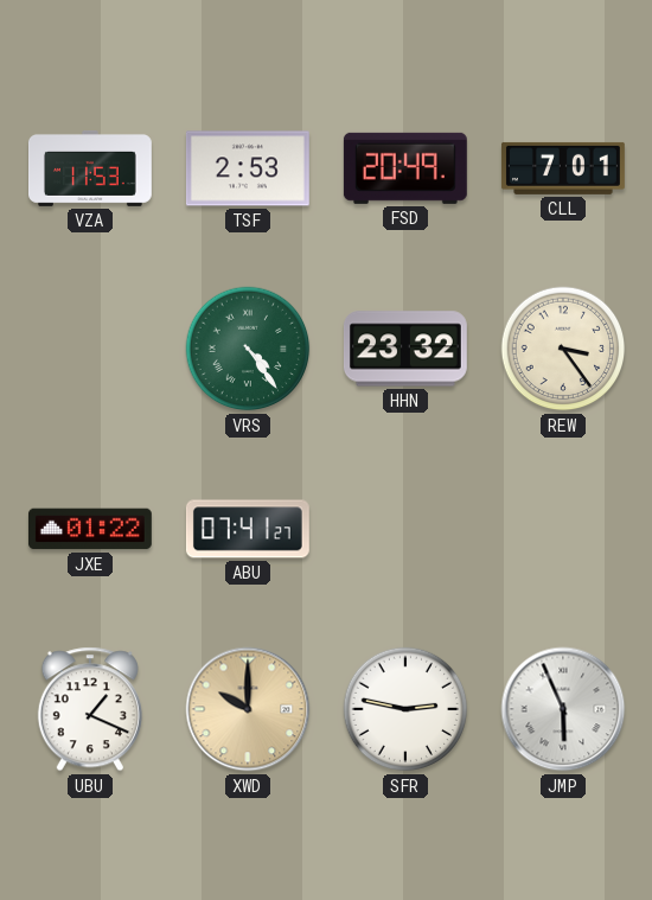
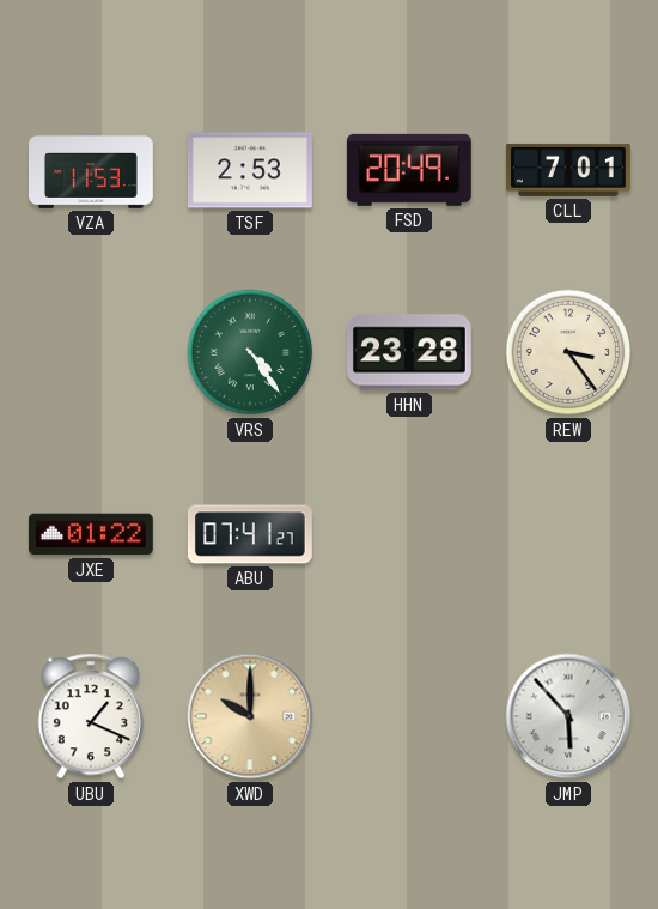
HHN: 23:32 -> 23:28
SFR: 2:47 -> none
JMP: 5:56 -> 5:53
